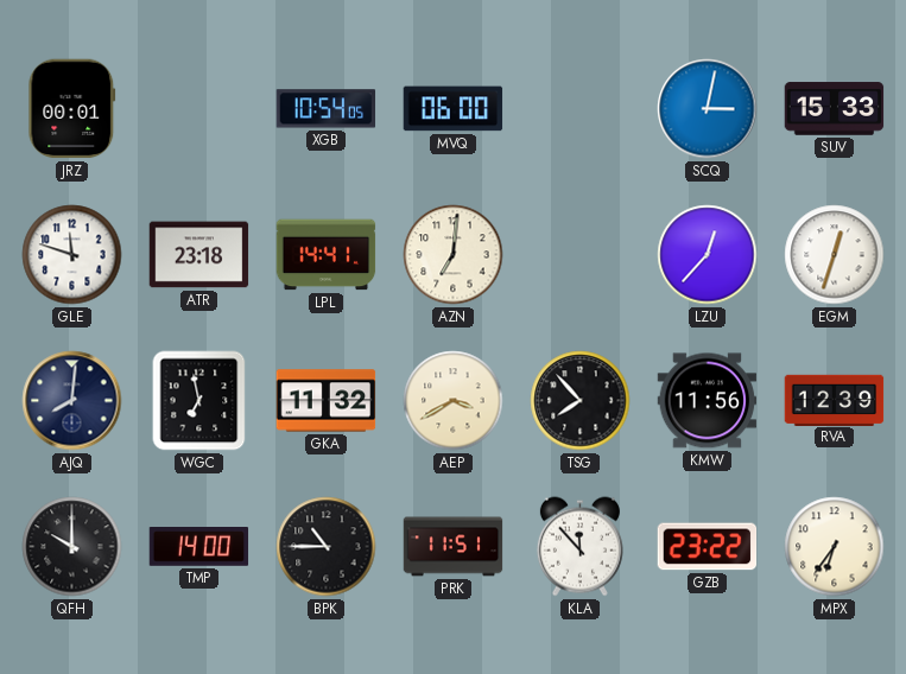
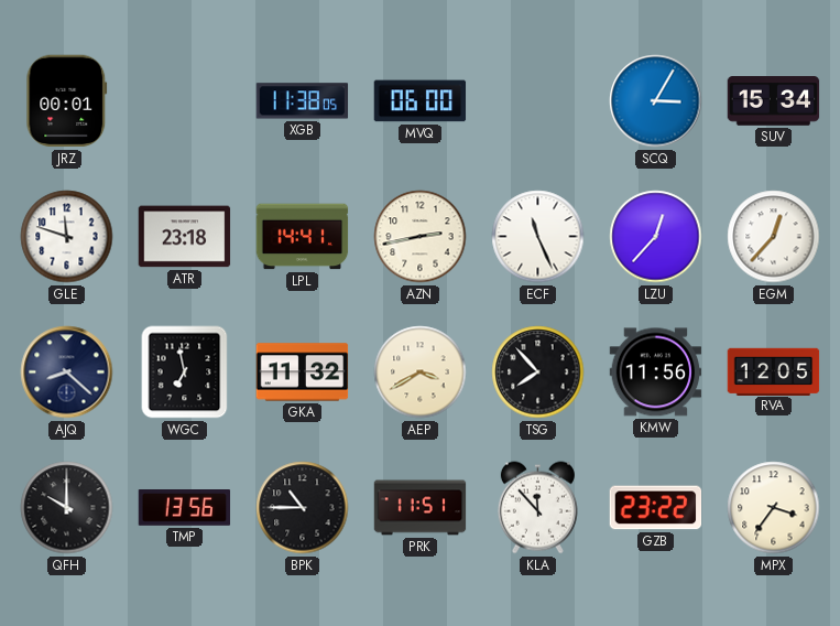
XGB: 10:54 -> 11:38
SCQ: 3:02 -> 3:05
SUV: 15:33 -> 15:34
AZN: 7:01 -> 2:43
ECF: none -> 11:26
EGM: 12:33 -> 12:37
AJQ: 8:01 -> 8:22
RVA: 12:39 -> 12:05
TMP: 14:00 -> 13:56
MPX: 6:36 -> 3:36
